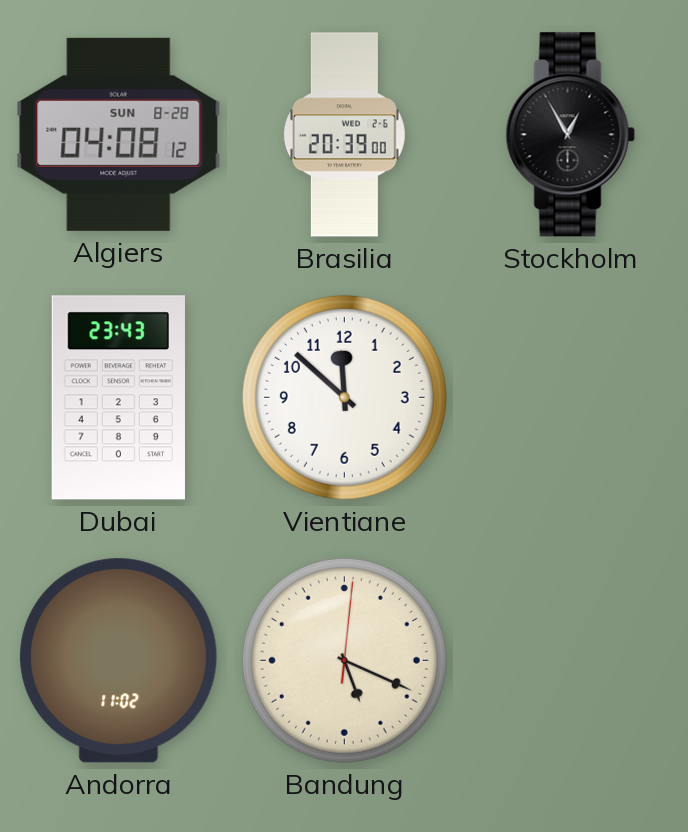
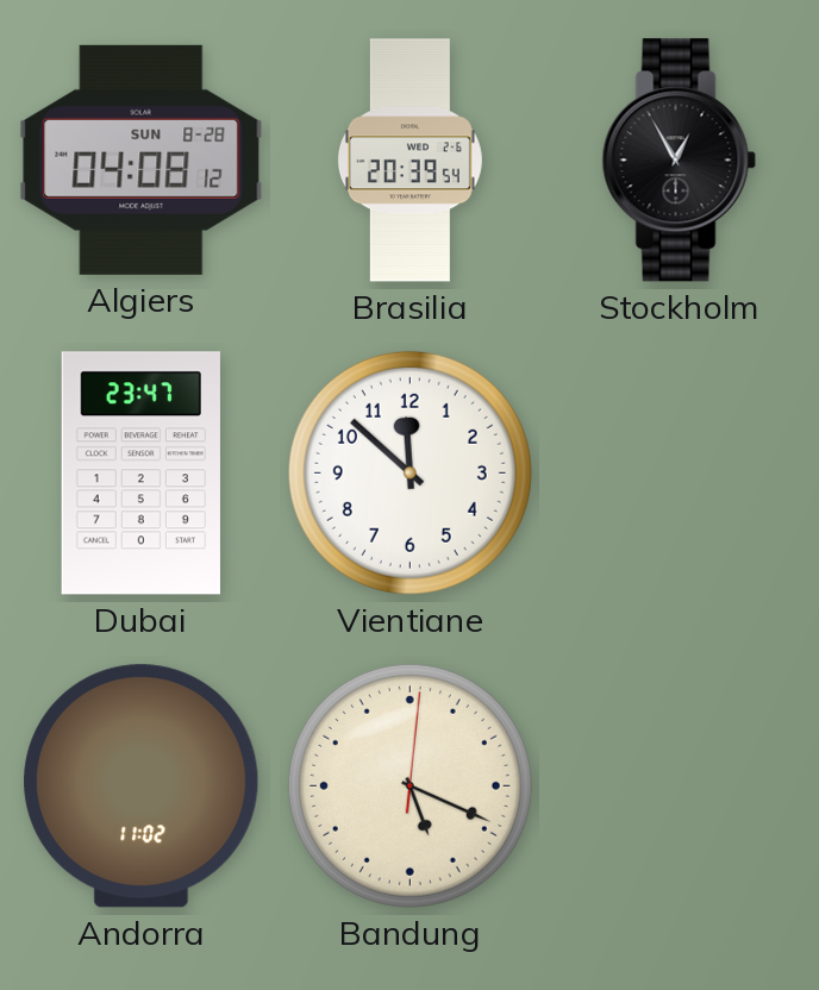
Brasilia: 20:39:00 -> 20:39:54
Dubai: 23:43 -> 23:47
